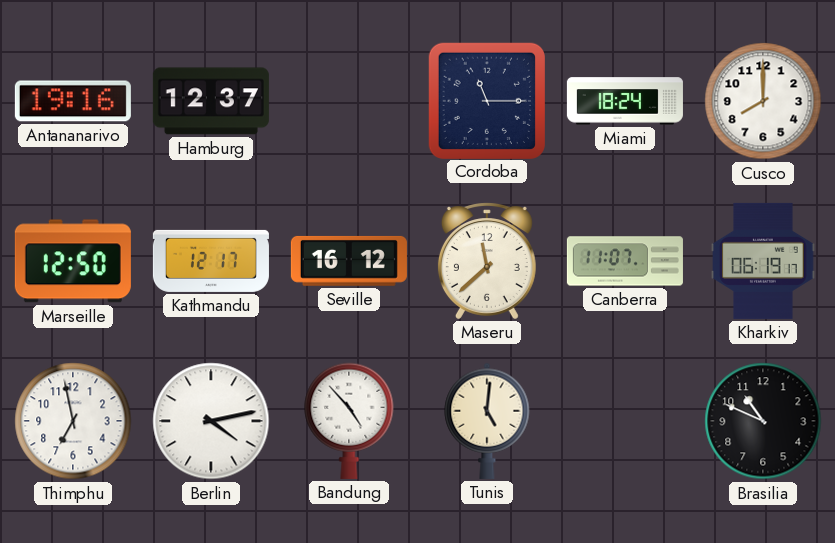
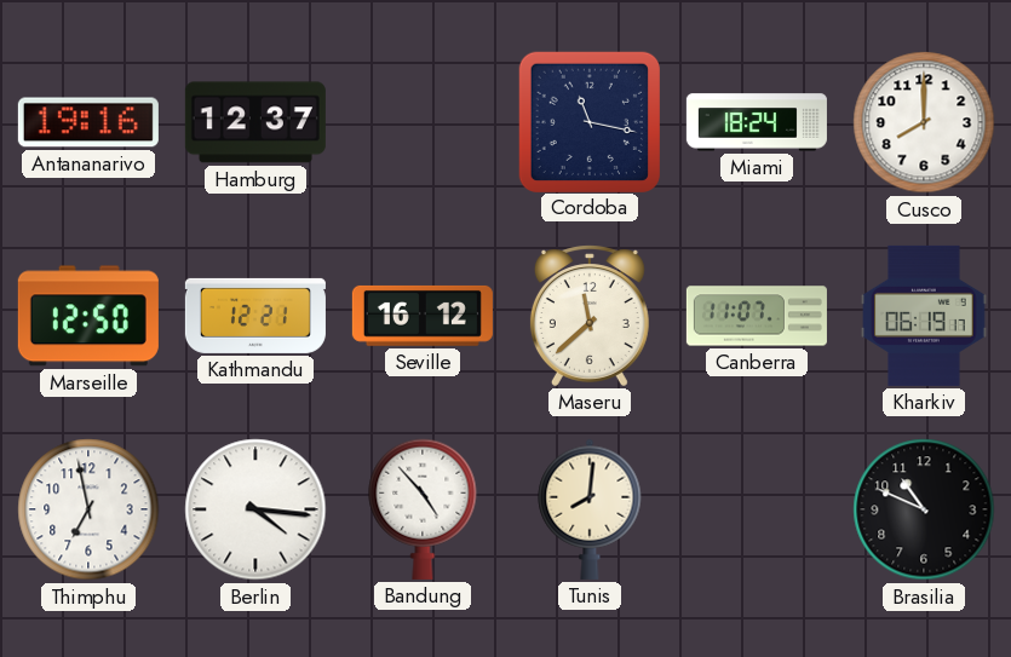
Cordoba: 11:15 -> 11:17
Kathmandu: 12:17 -> 12:21
Berlin: 4:13 -> 4:16
Tunis: 5:01 -> 8:01
